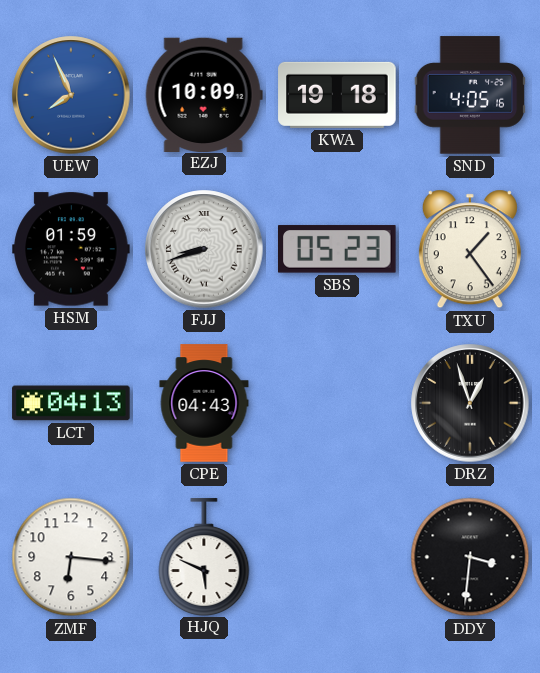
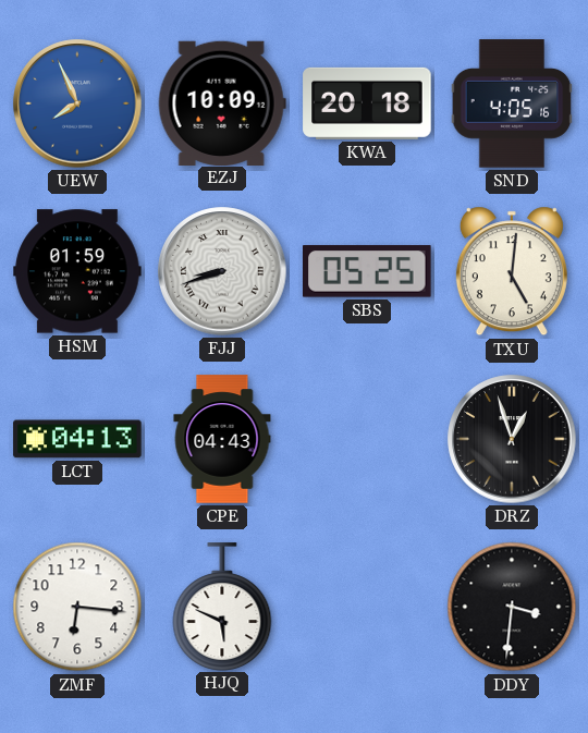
KWA: 19:18 -> 20:18
SBS: 05:23 -> 05:25
TXU: 1:24 -> 5:01
